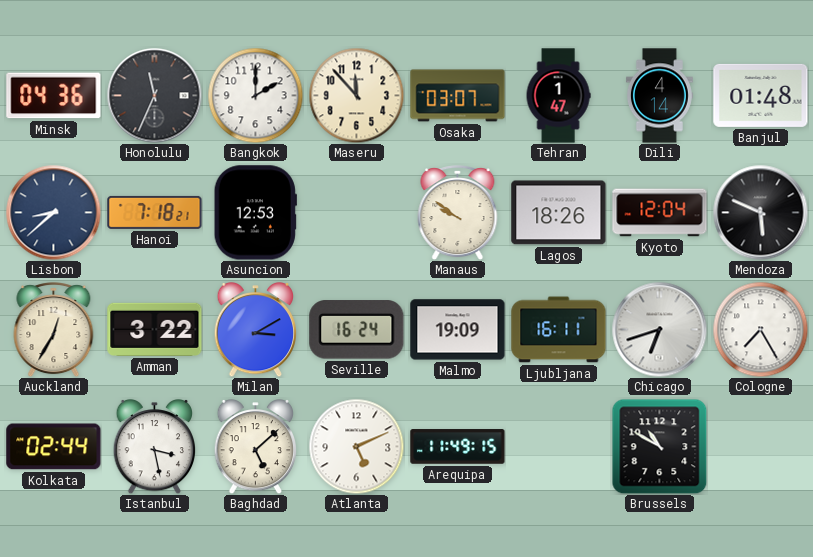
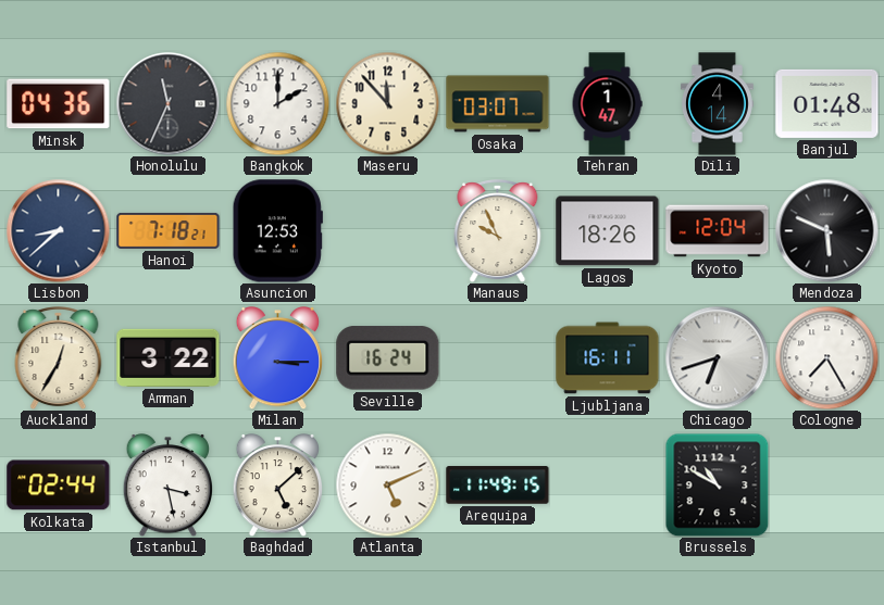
Manaus: 9:51 -> 9:56
Milan: 3:10 -> 3:15
Malmo: 19:09 -> none
